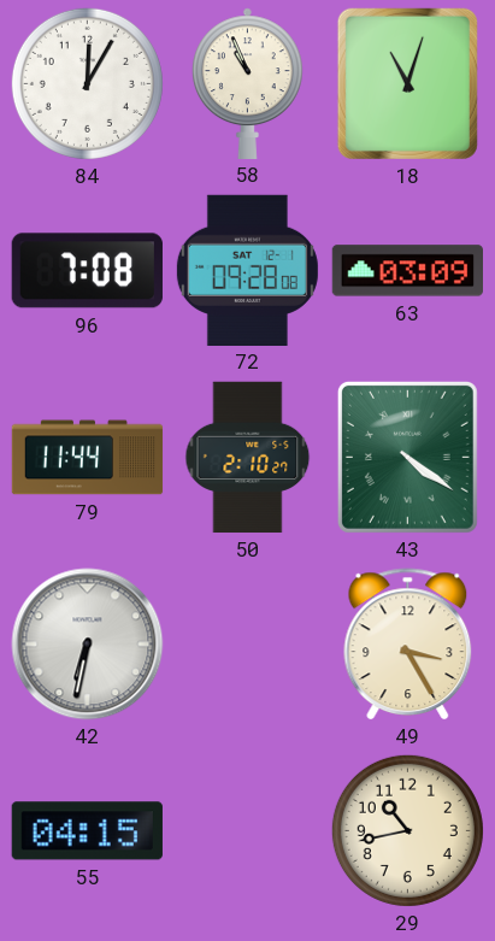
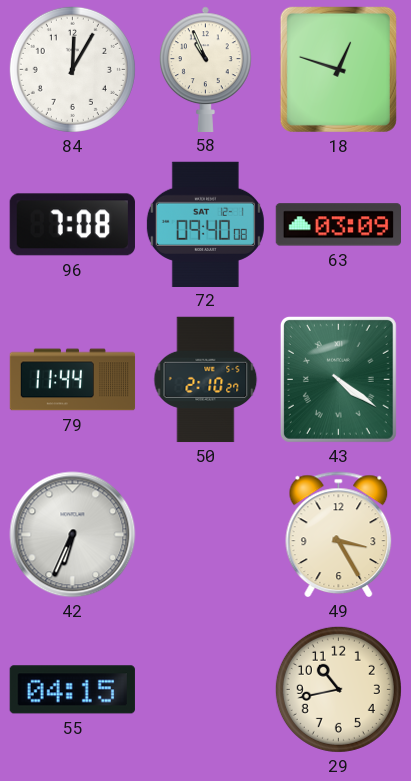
18: 11:03 -> 12:48
72: 09:28 -> 09:40
42: 6:32 -> 6:34
